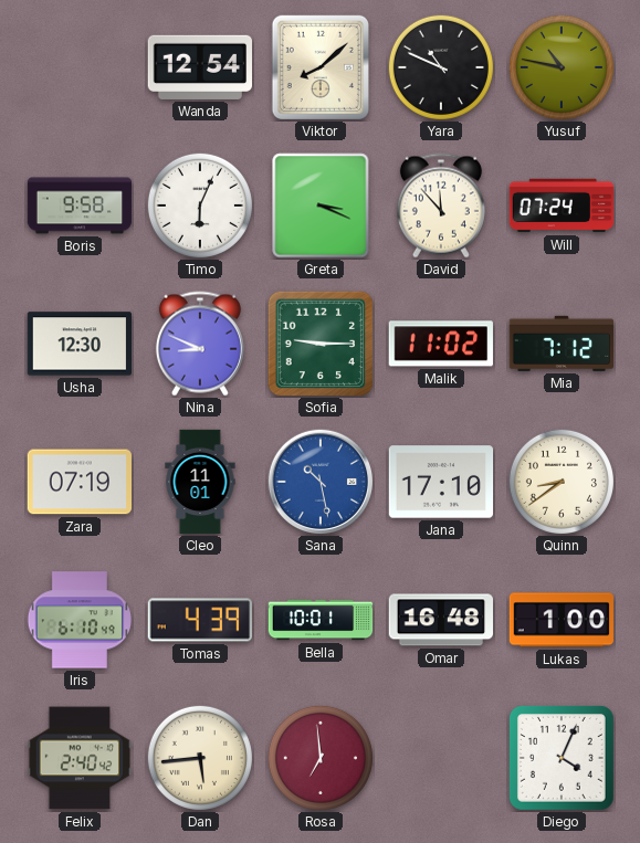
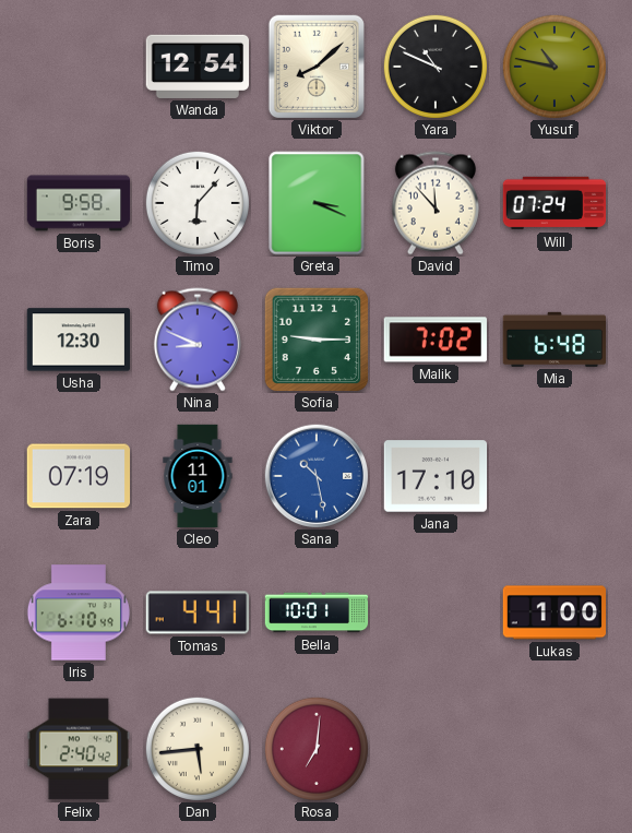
Timo: 6:04 -> 6:07
Malik: 11:02 -> 7:02
Mia: 7:12 -> 6:48
Quinn: 8:39 -> none
Tomas: 4:39 -> 4:41
Omar: 16:48 -> none
Rosa: 6:59 -> 7:01
Diego: 4:04 -> none
